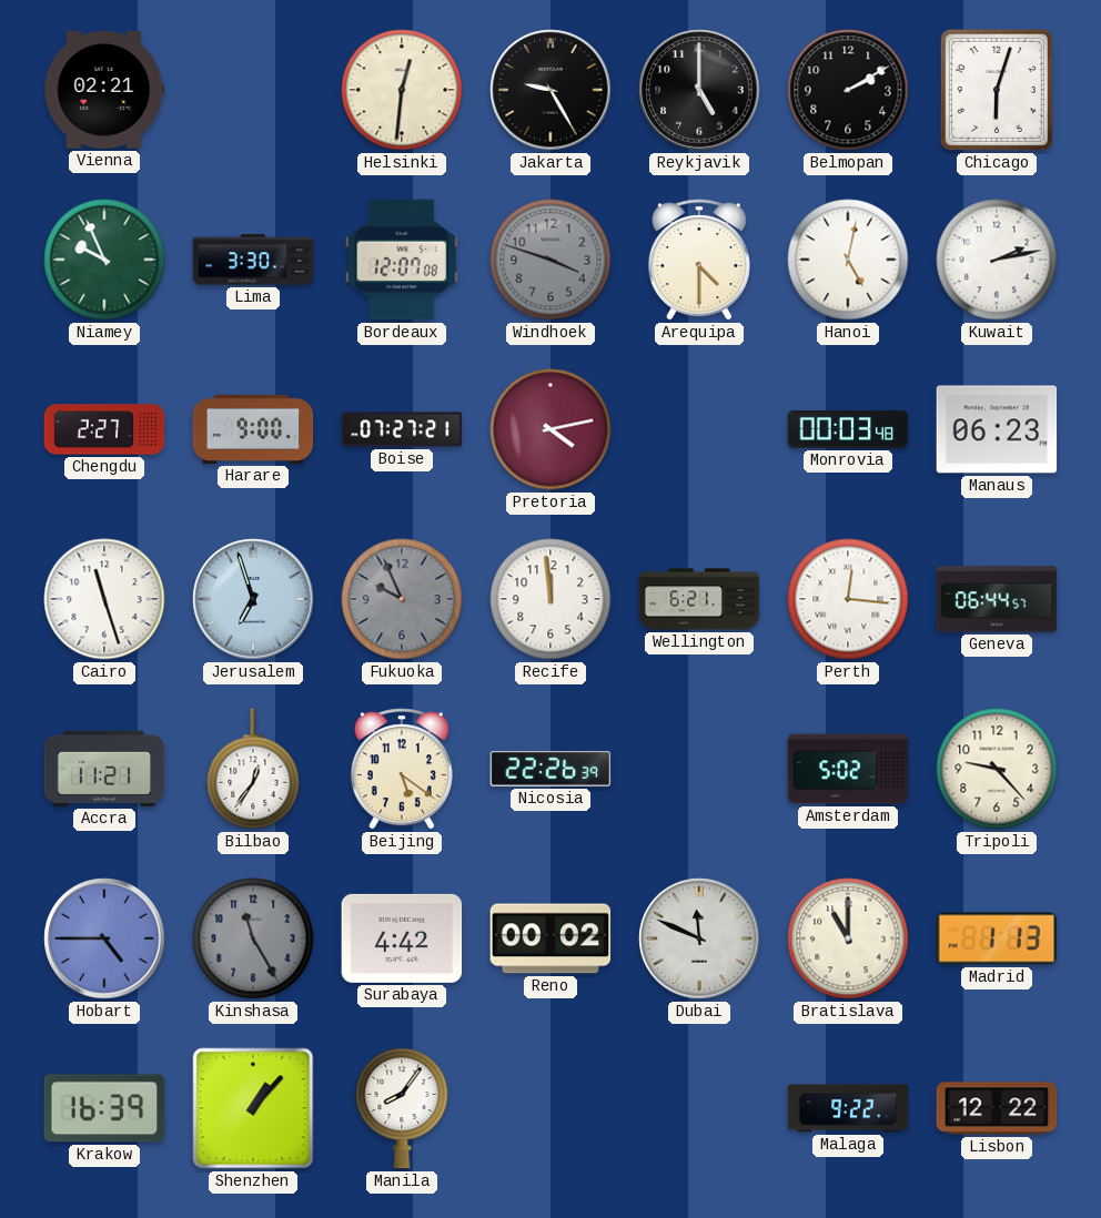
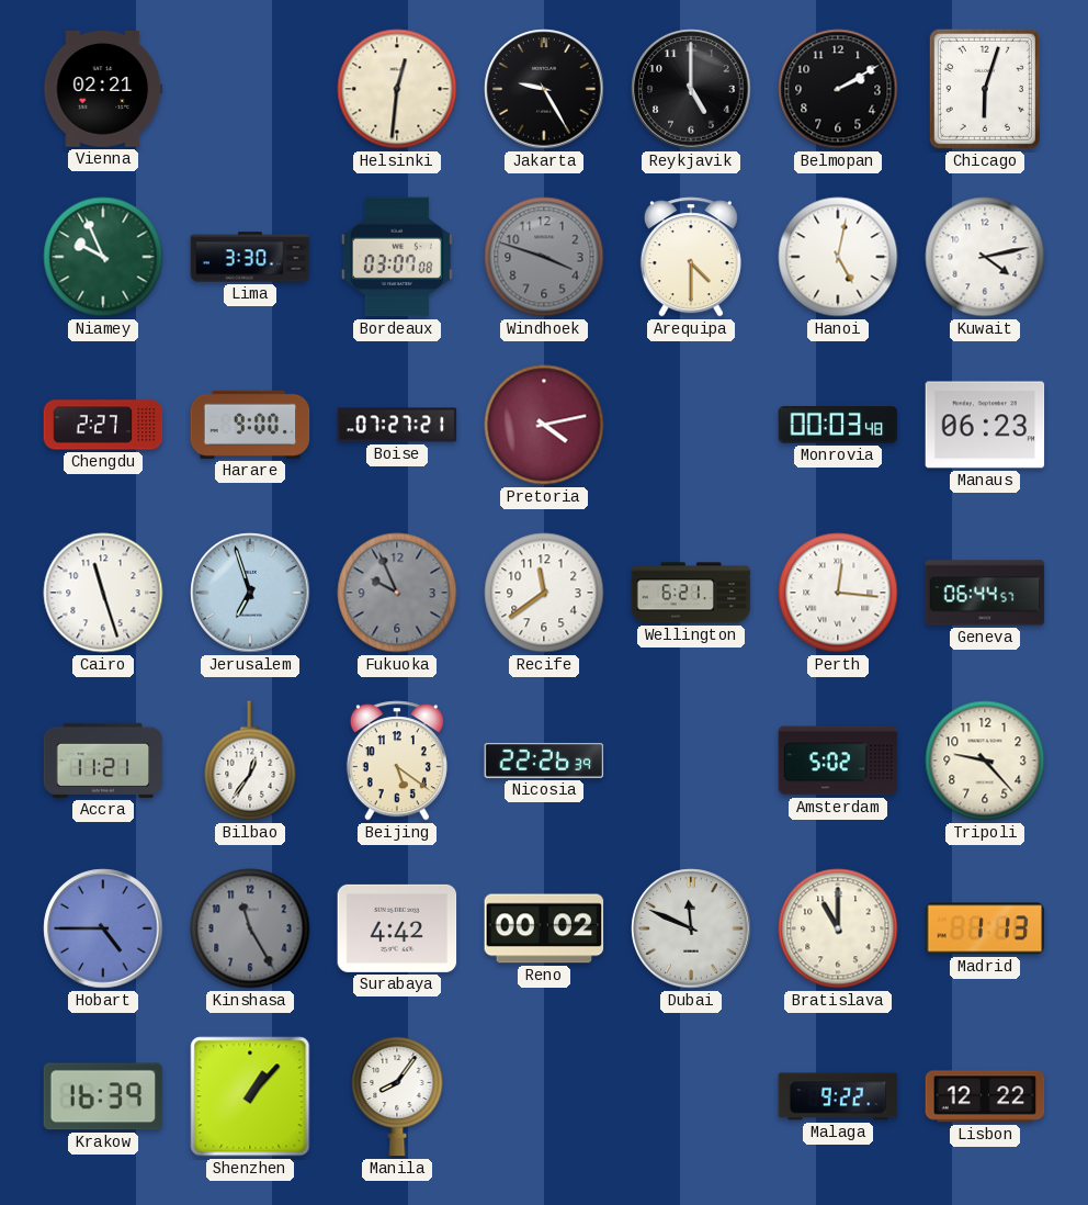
Bordeaux: 12:07 -> 03:07
Kuwait: 2:13 -> 4:13
Recife: 11:59 -> 11:39
